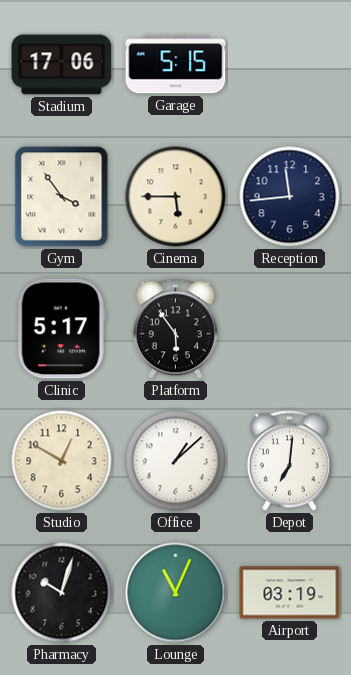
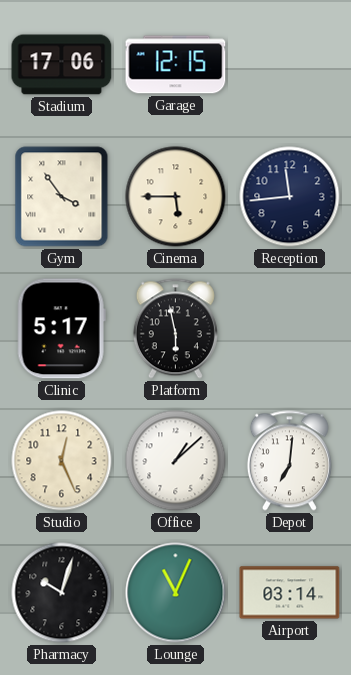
Garage: 5:15 -> 12:15
Platform: 5:54 -> 5:58
Studio: 12:50 -> 12:26
Airport: 03:19 -> 03:14
